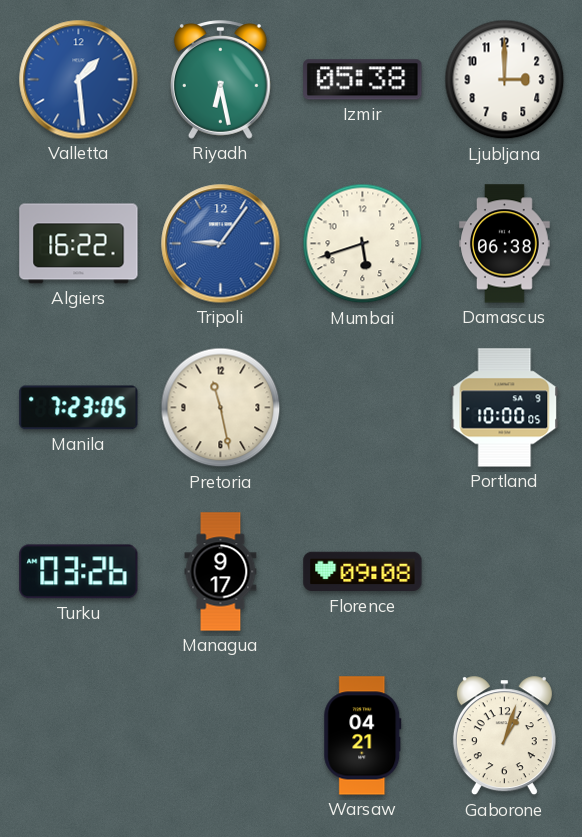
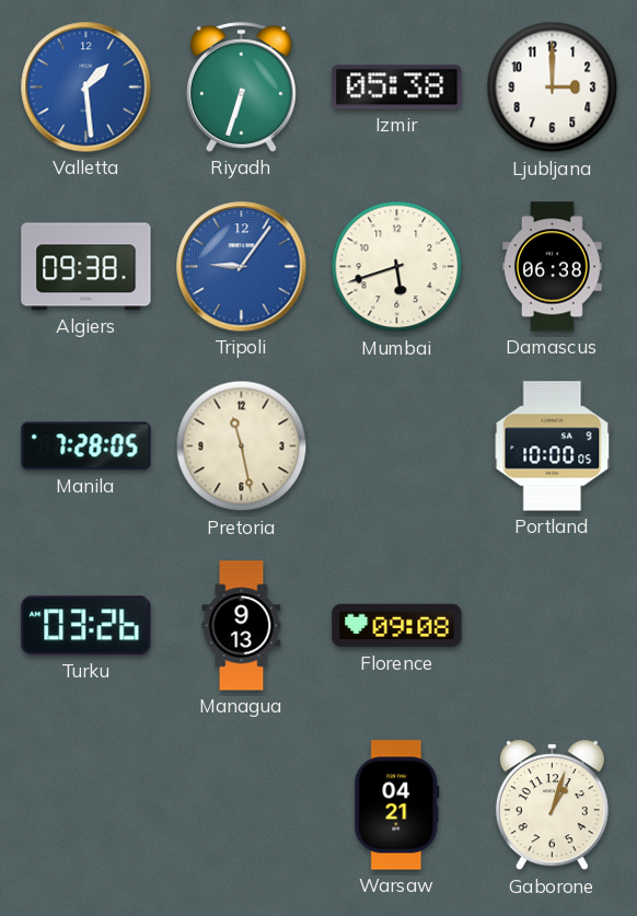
Riyadh: 6:28 -> 6:33
Algiers: 16:22 -> 09:38
Manila: 7:23 -> 7:28
Managua: 9:17 -> 9:13
